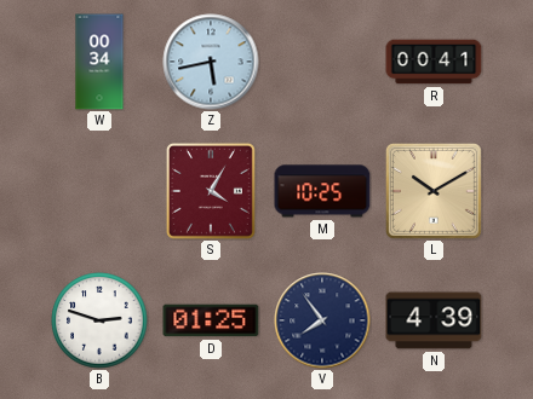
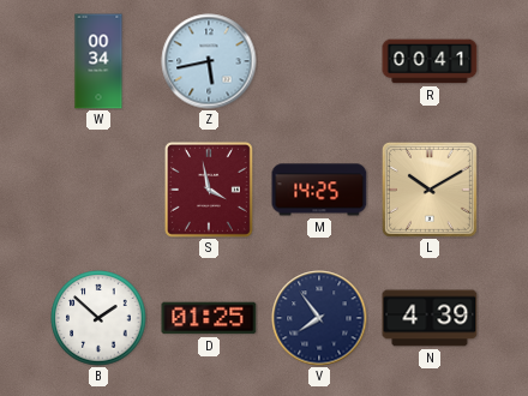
S: 4:05 -> 3:58
M: 10:25 -> 14:25
B: 2:48 -> 1:52
